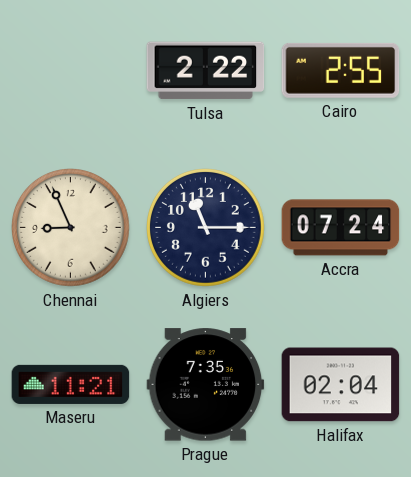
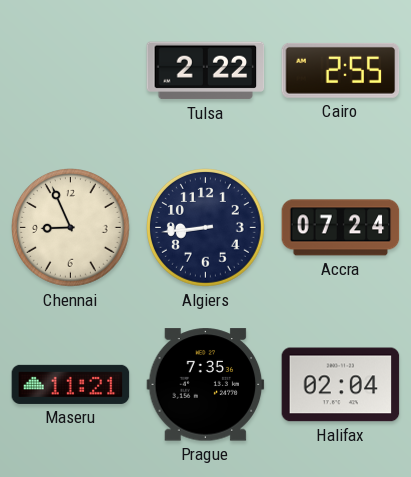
Algiers: 11:15 -> 8:44
